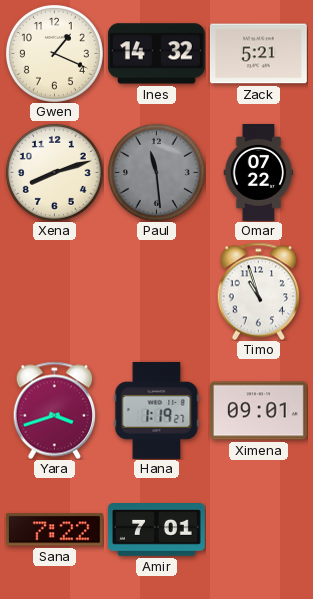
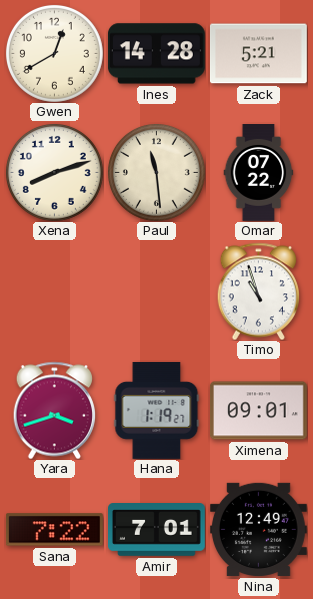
Gwen: 1:19 -> 12:40
Ines: 14:32 -> 14:28
Paul dial: grey -> cream
Nina: none -> 12:49
